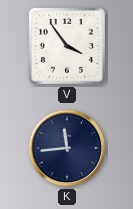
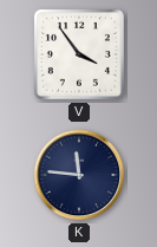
K: 11:44 -> 11:46
